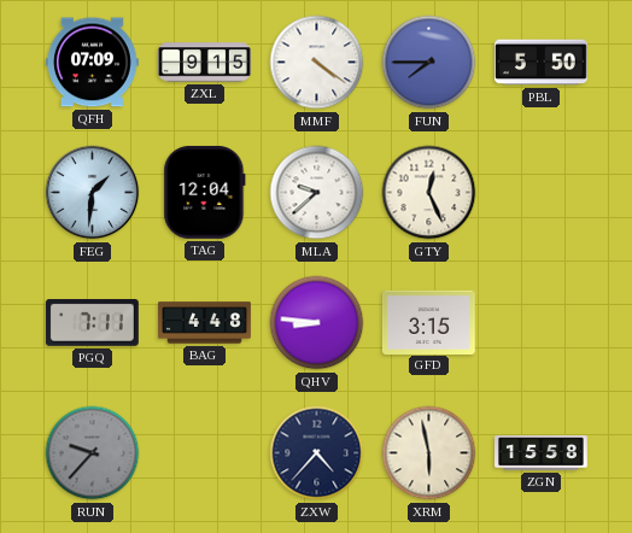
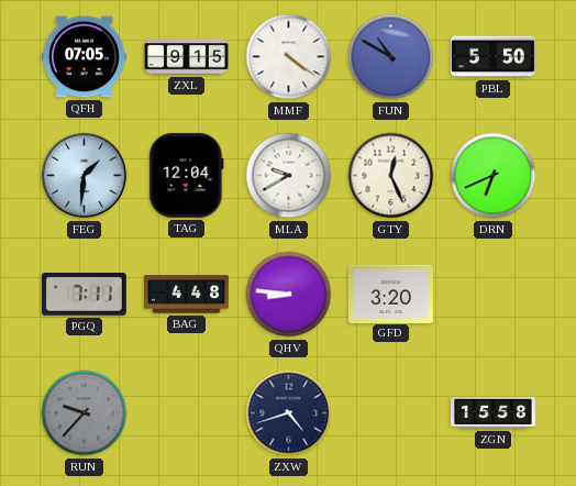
QFH: 07:09 -> 07:05
FUN: 7:45 -> 10:50
MLA: 9:38 -> 9:40
DRN: none -> 6:41
GFD: 3:15 -> 3:20
ZXW: 4:37 -> 4:42
XRM: 5:58 -> none
